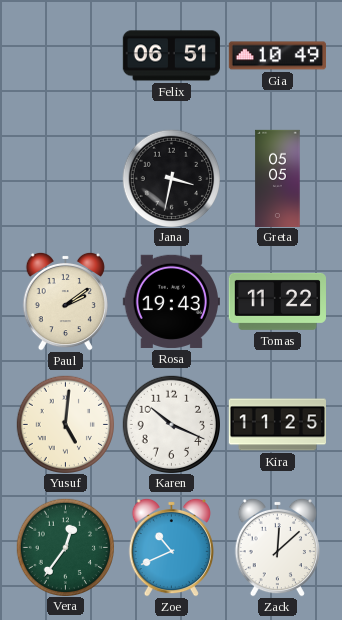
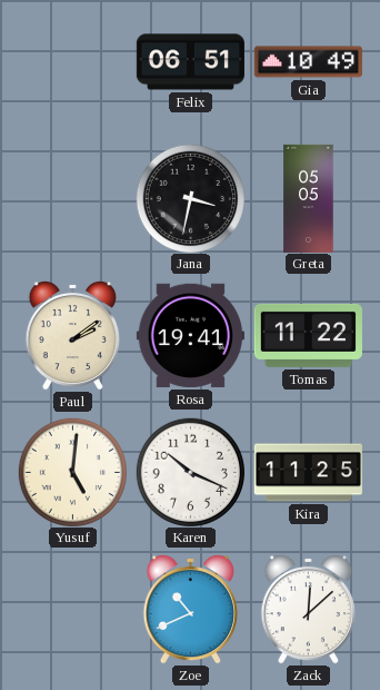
Rosa: 19:43 -> 19:41
Vera: 12:36 -> none
